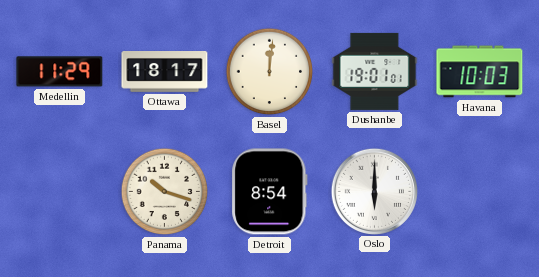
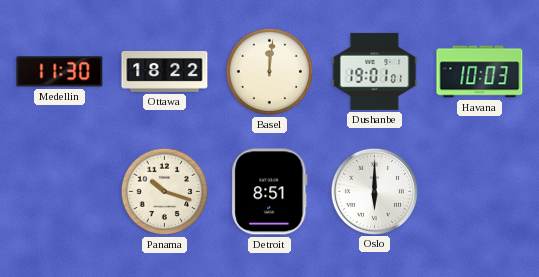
Medellin: 11:29 -> 11:30
Ottawa: 18:17 -> 18:22
Detroit: 8:54 -> 8:51
